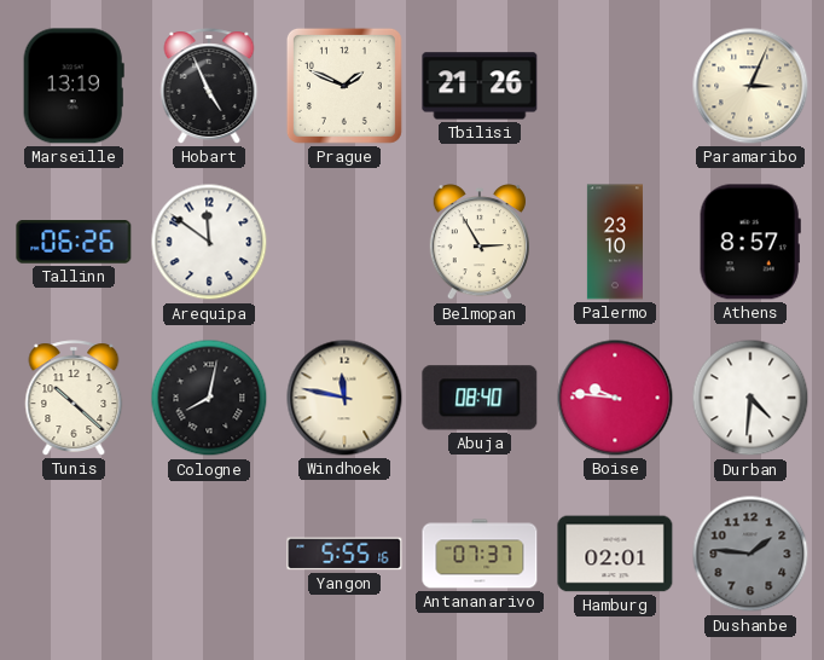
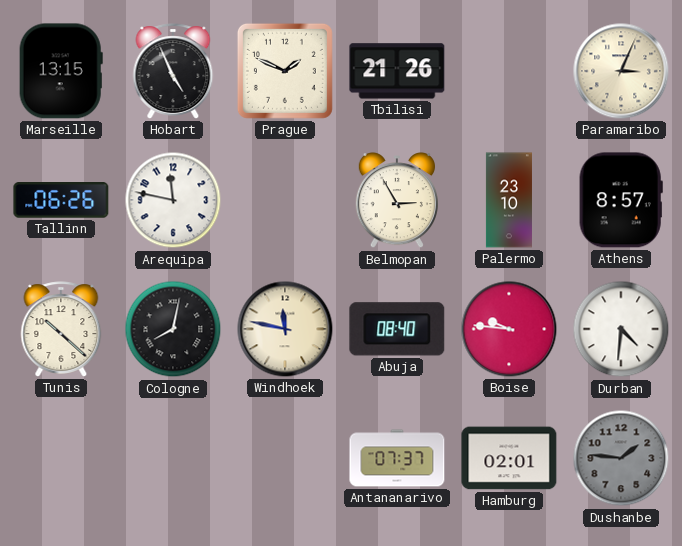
Marseille: 13:19 -> 13:15
Arequipa: 11:51 -> 11:47
Yangon: 5:55 -> none
